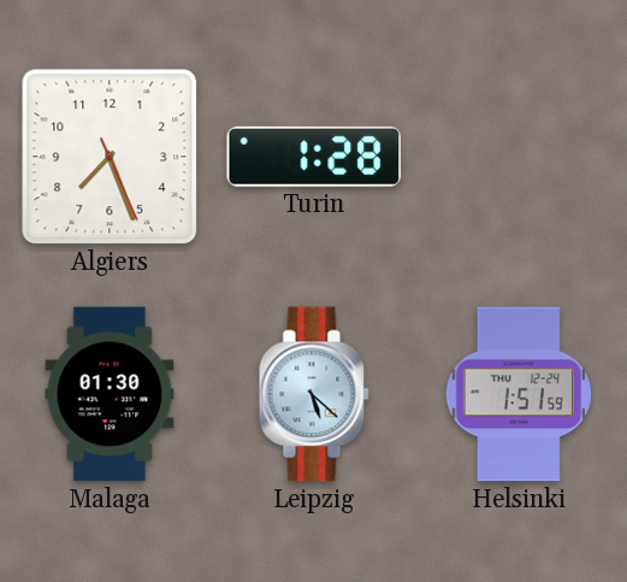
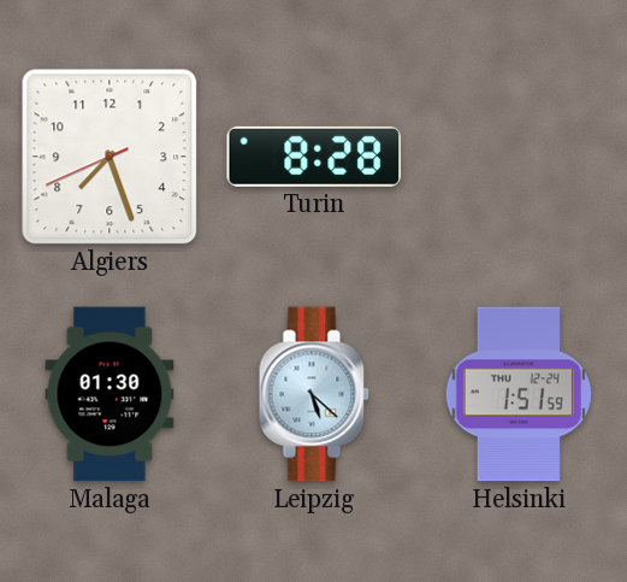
Algiers: 7:26:26 -> 7:26:41
Turin: 1:28 -> 8:28
